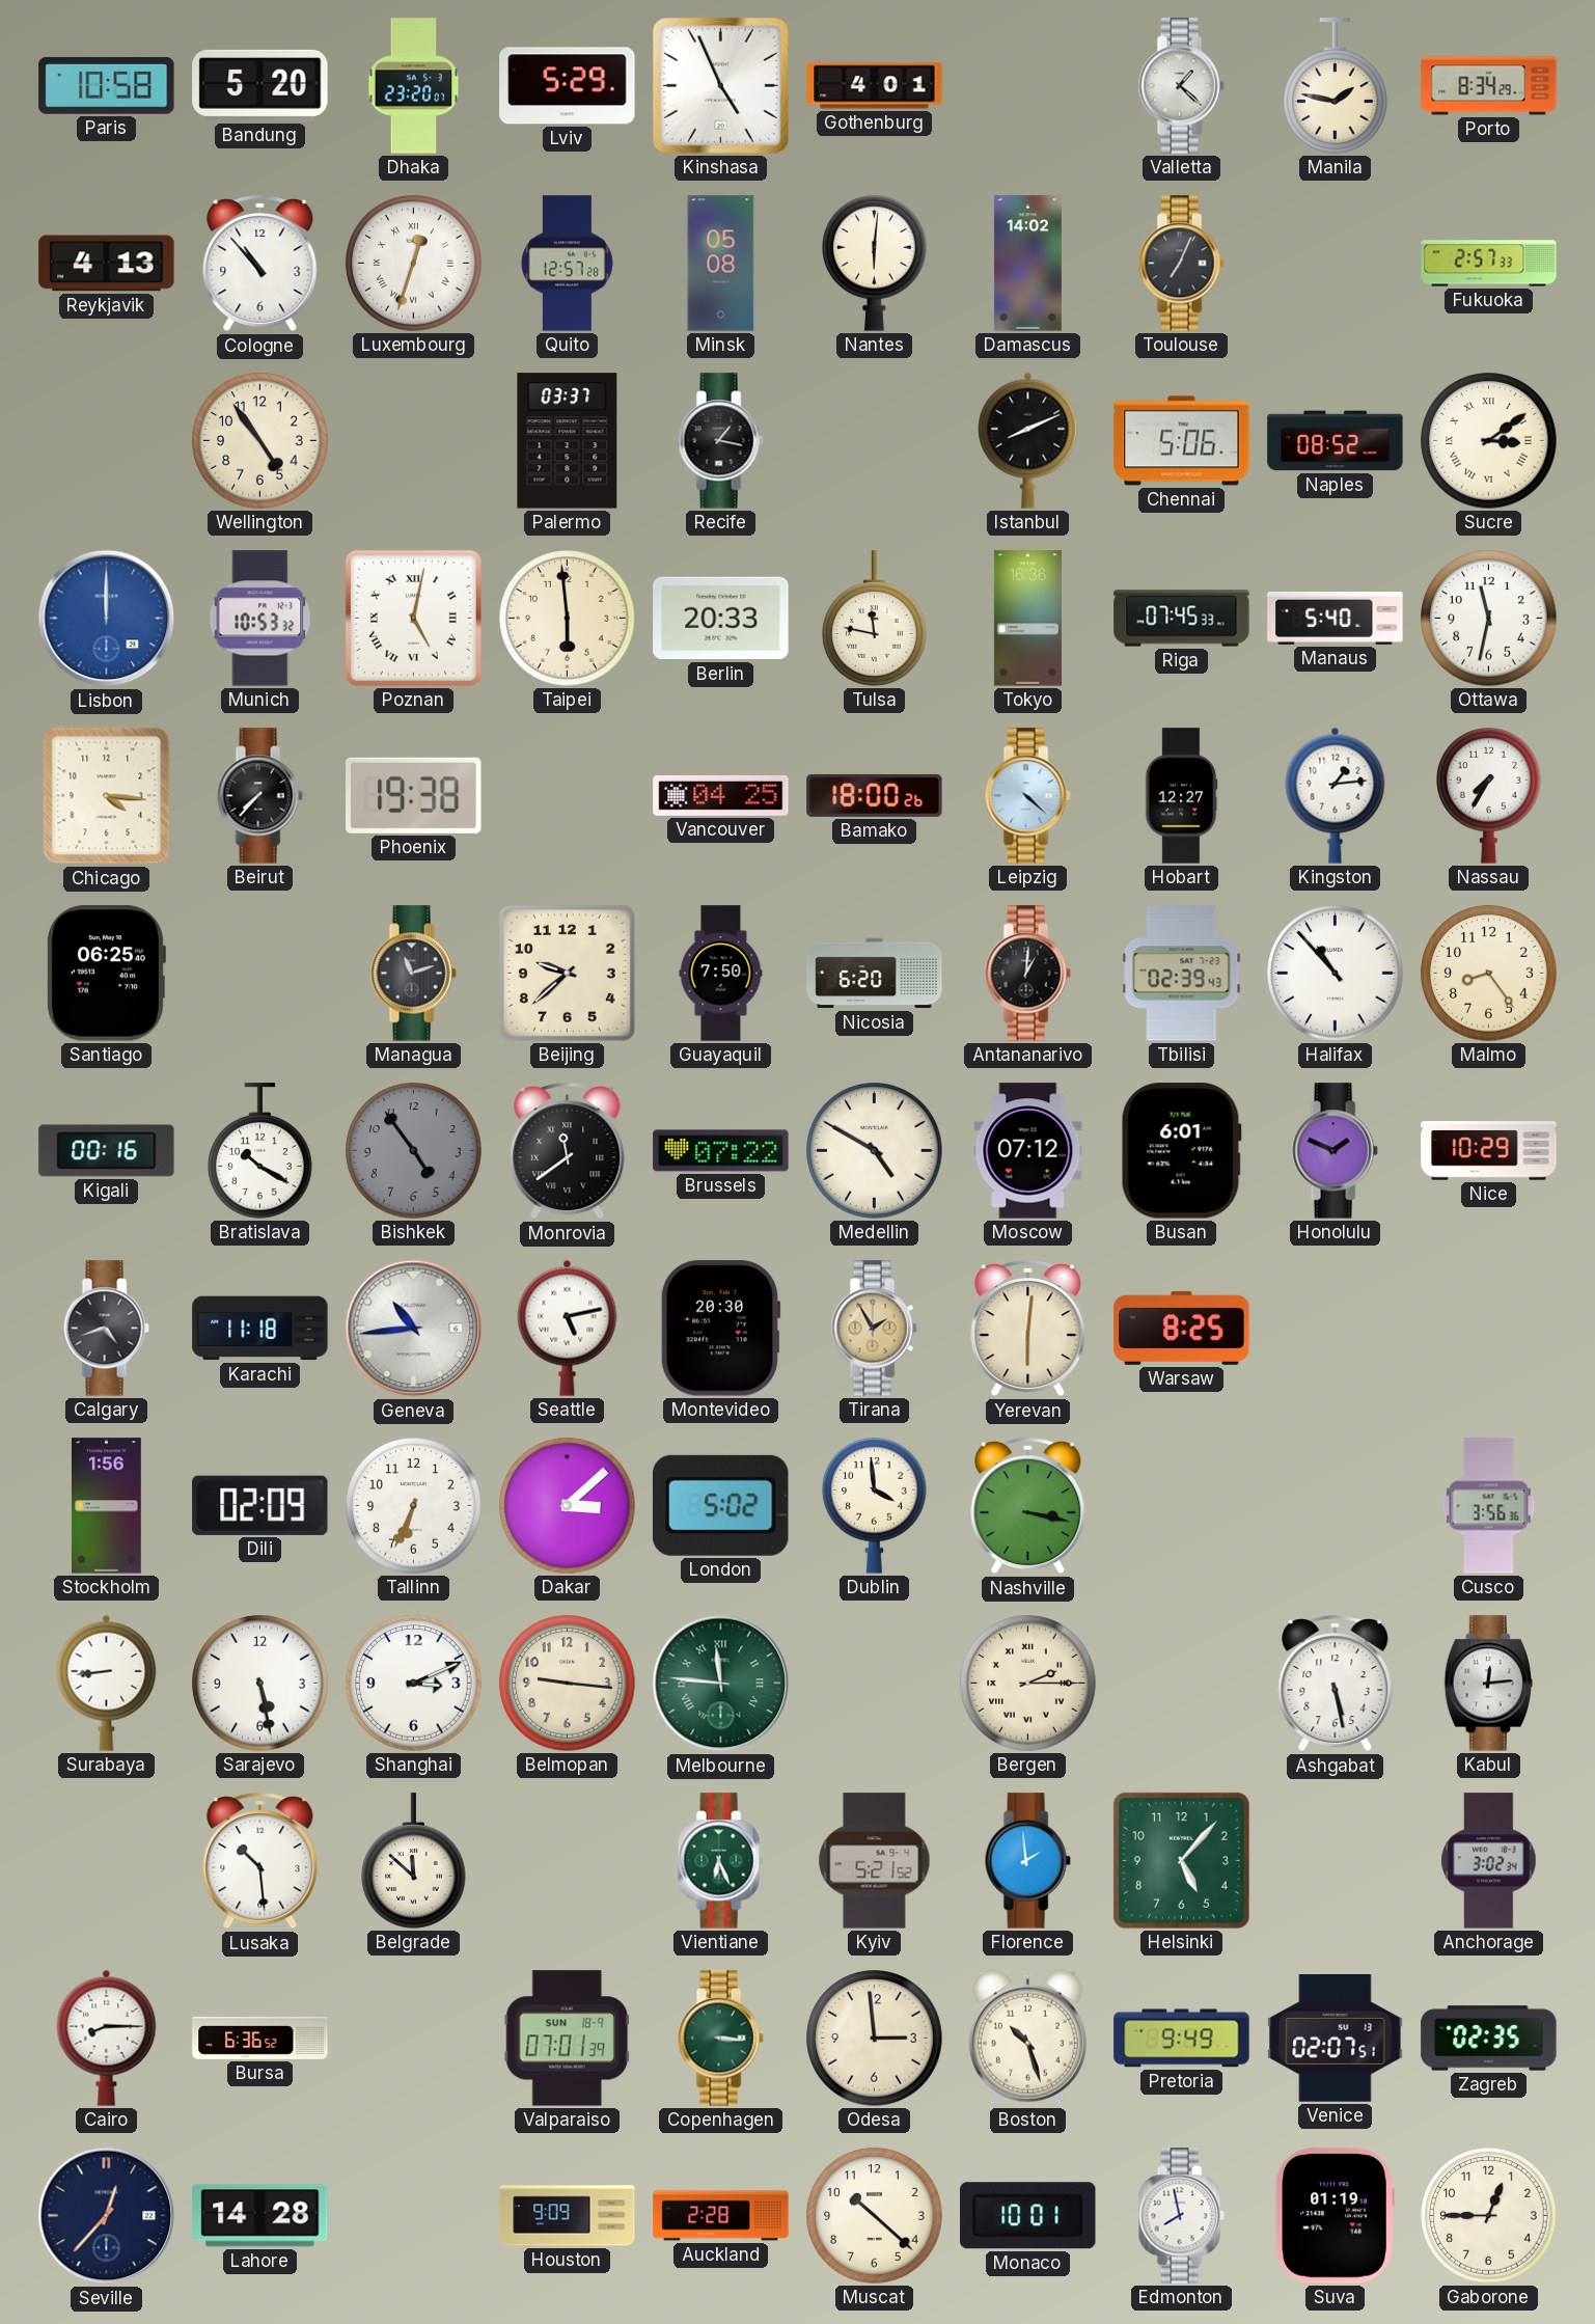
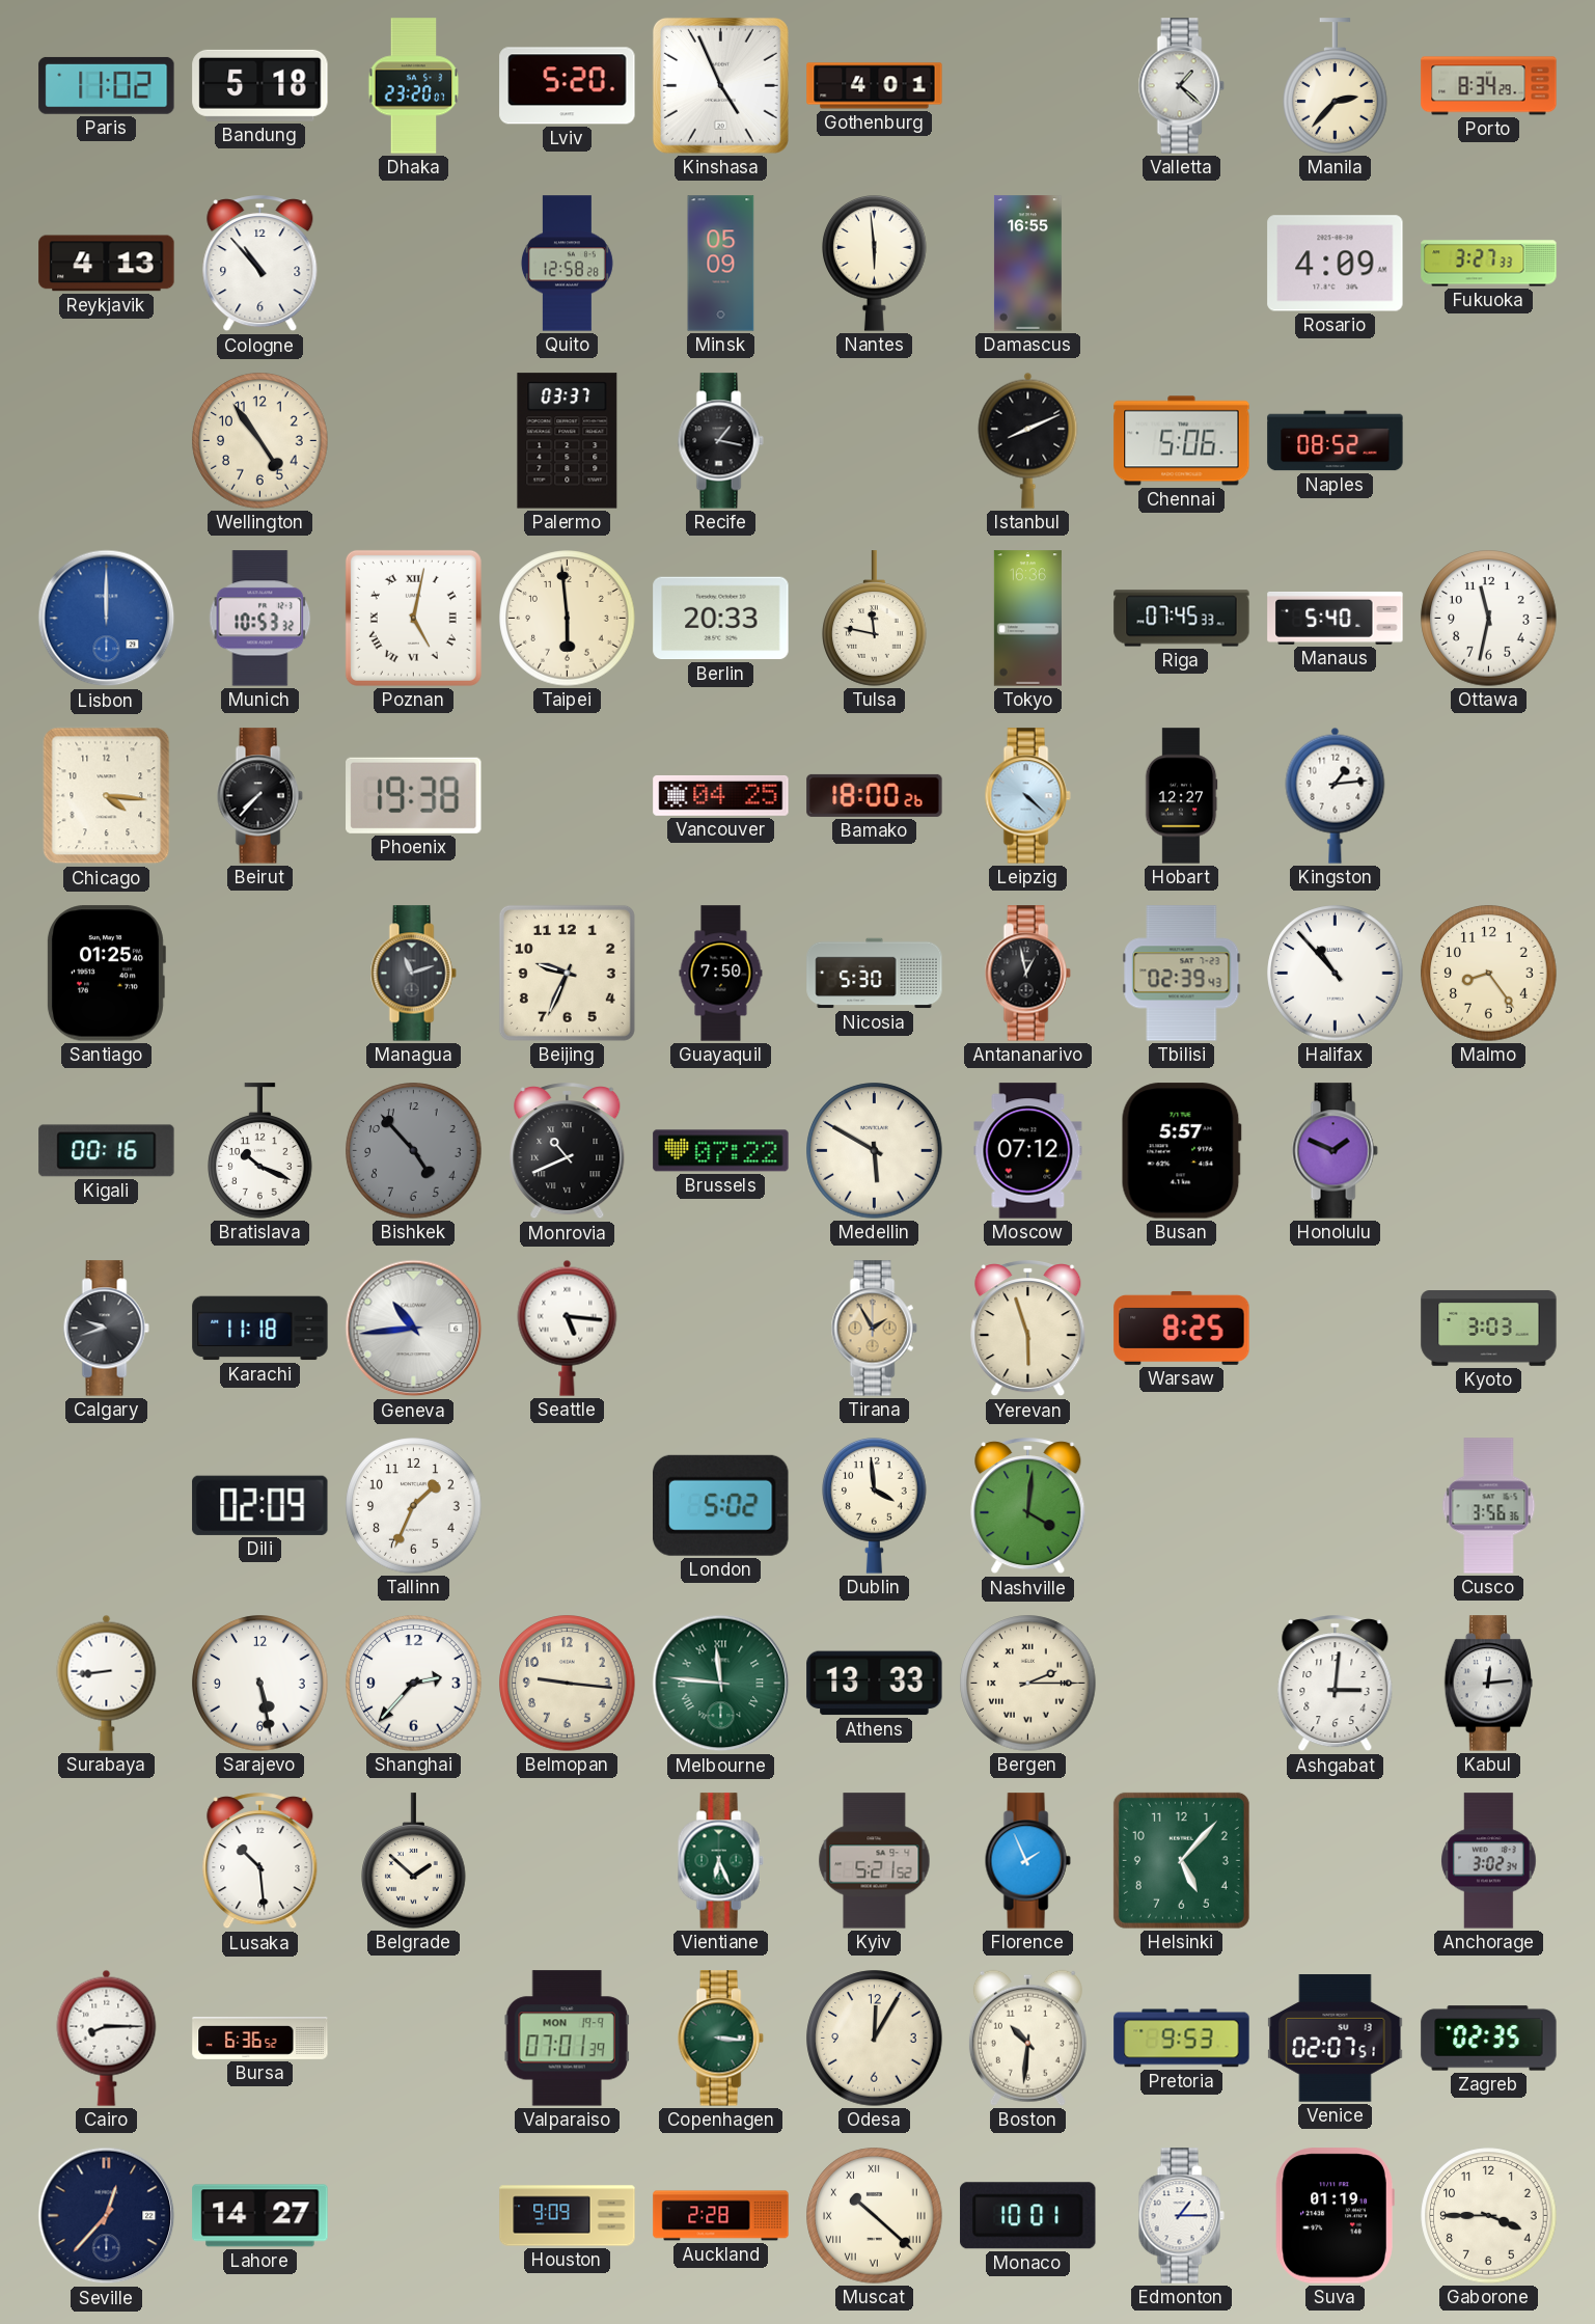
Paris: 10:58 -> 11:02
Bandung: 5:20 -> 5:18
Lviv: 5:29 -> 5:20
Manila: 1:47 -> 2:37
Luxembourg: 12:33 -> none
Quito: 12:57 -> 12:58
Minsk: 05:08 -> 05:09
Nantes: 6:01 -> 5:59
Damascus: 14:02 -> 16:55
Toulouse: 7:04 -> none
Rosario: none -> 4:09
Fukuoka: 2:57 -> 3:27
Sucre: 3:09 -> none
Nassau: 7:35 -> none
Santiago: 06:25 -> 01:25
Beijing: 9:38 -> 9:34
Nicosia: 6:20 -> 5:30
Antananarivo: 1:01 -> 12:58
Bratislava: 10:20 -> 10:19
Bishkek: 4:54 -> 4:53
Monrovia: 11:39 -> 10:41
Medellin: 4:50 -> 5:50
Busan: 6:01 -> 5:57
Nice: 10:29 -> none
Calgary: 4:42 -> 9:42
Seattle: 5:13 -> 5:16
Montevideo: 20:30 -> none
Yerevan: 6:01 -> 5:57
Kyoto: none -> 3:03
Stockholm: 1:56 -> none
Tallinn: 6:34 -> 1:34
Dakar: 3:08 -> none
Nashville: 3:17 -> 4:01
Shanghai: 3:11 -> 2:37
Athens: none -> 13:33
Ashgabat: 5:28 -> 3:01
Belgrade: 11:52 -> 1:52
Florence: 1:59 -> 1:56
Valparaiso date: SUN 18-9 -> MON 19-9
Odesa: 2:59 -> 12:05
Boston: 10:27 -> 10:31
Pretoria: 9:49 -> 9:53
Lahore: 14:28 -> 14:27
Muscat numerals: Arabic -> Roman
Edmonton: 7:58 -> 1:15
Gaborone: 12:45 -> 3:45
